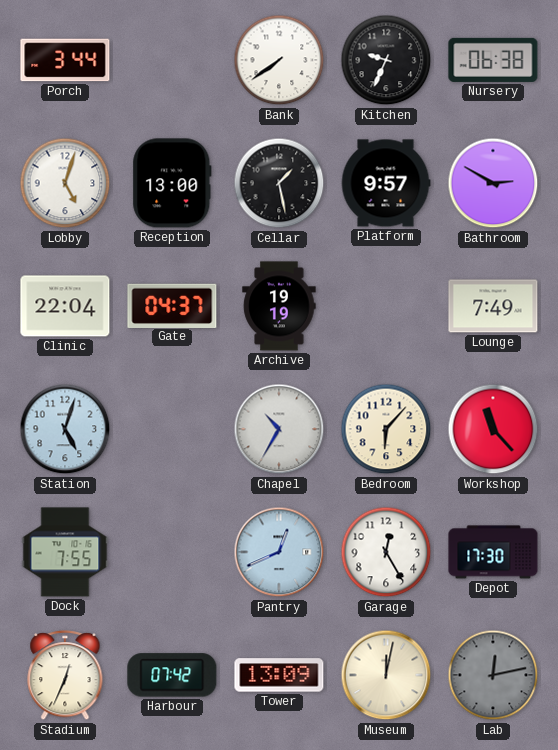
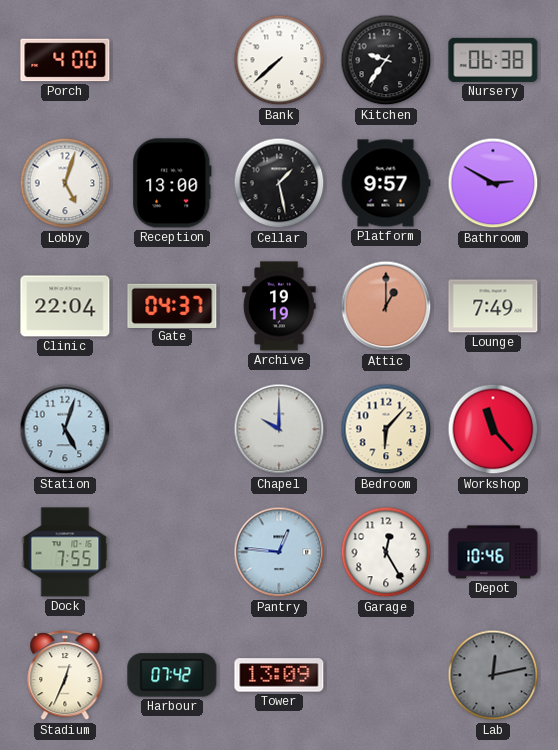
Porch: 3:44 -> 4:00
Bank: 7:39 -> 7:38
Kitchen: 9:34 -> 9:36
Attic: none -> 1:00
Chapel: 10:35 -> 10:00
Pantry: 12:41 -> 12:46
Depot: 17:30 -> 10:46
Museum: 12:02 -> none
